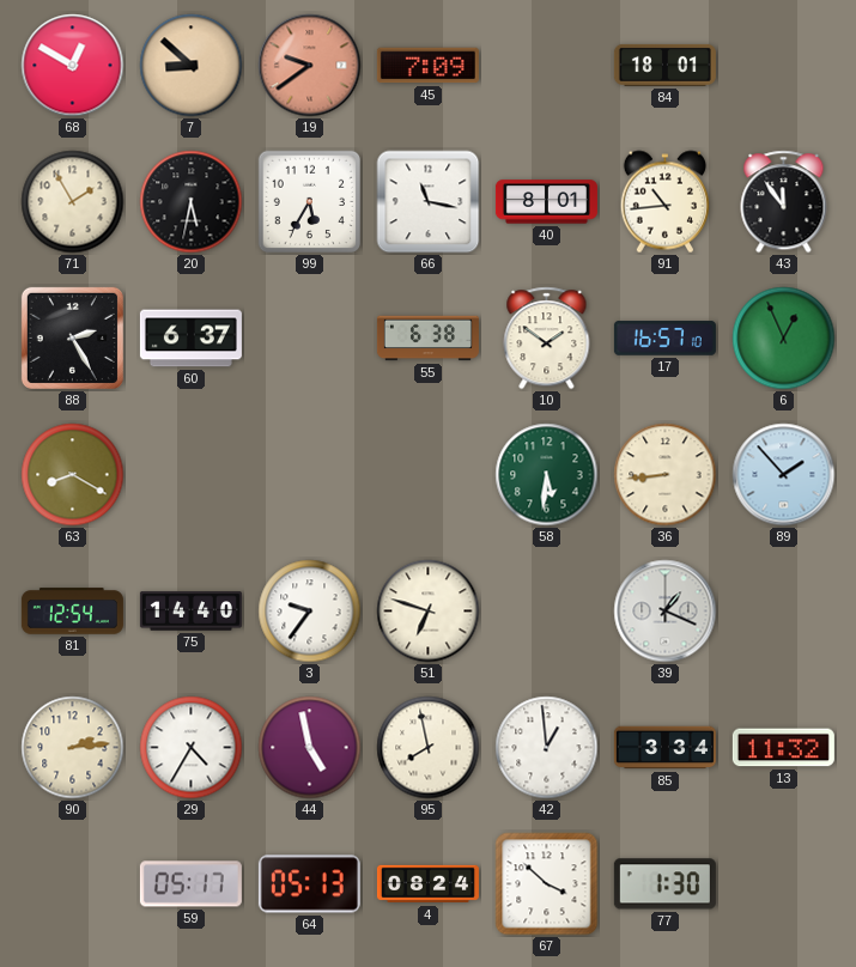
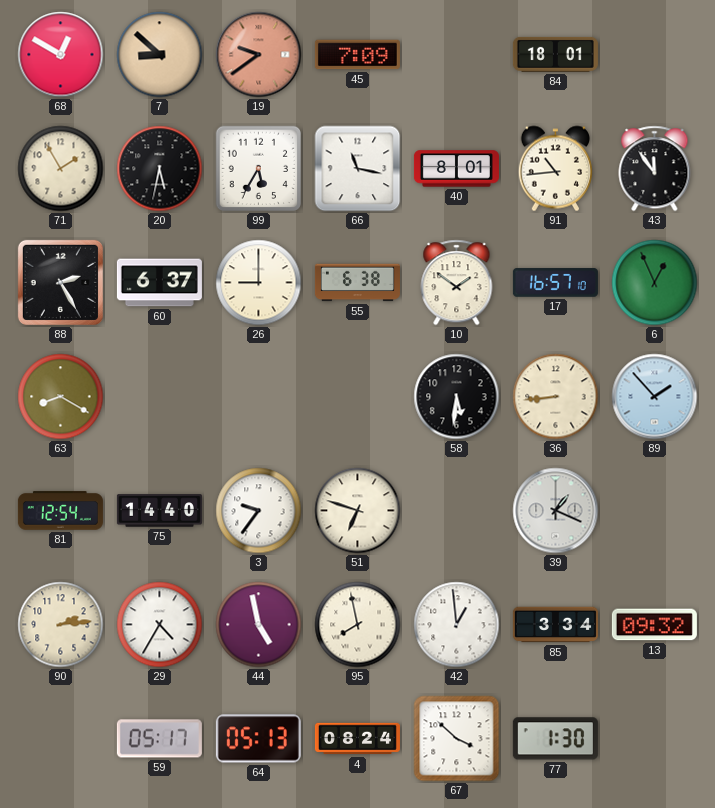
26: none -> 9:00
58 dial: green -> black
13: 11:32 -> 09:32
